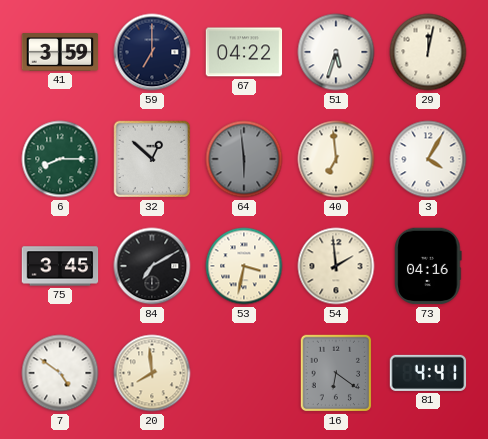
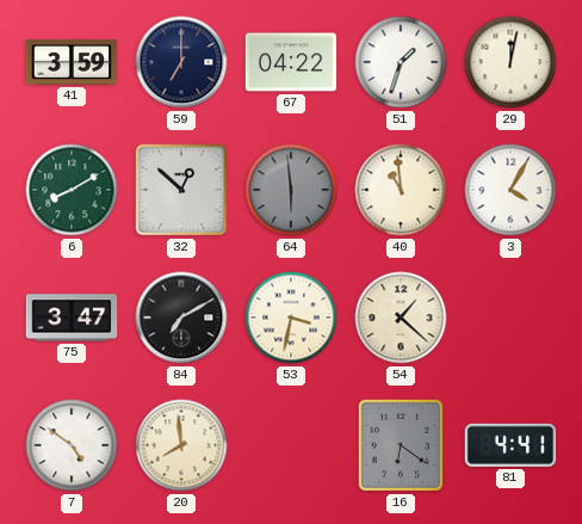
51: 5:33 -> 1:33
6: 8:15 -> 8:10
40: 6:59 -> 10:59
75: 3:45 -> 3:47
54: 1:59 -> 1:22
73: 04:16 -> none
